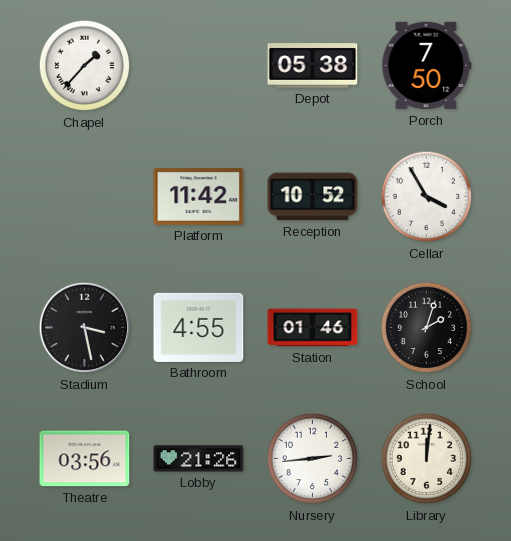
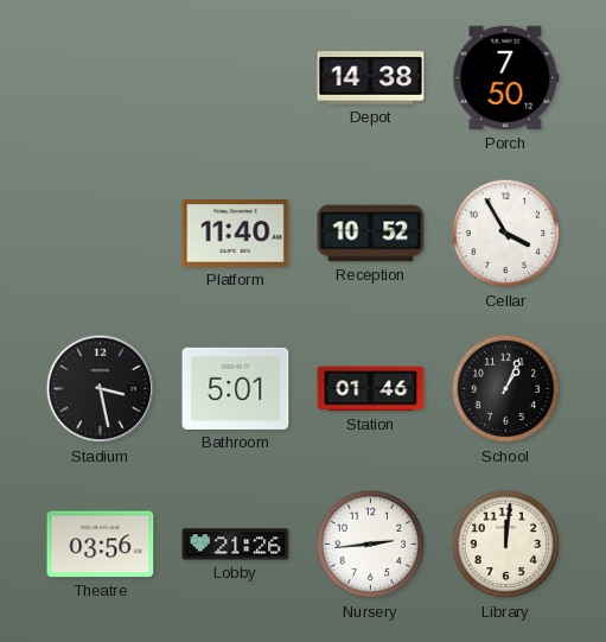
Chapel: 1:37 -> none
Depot: 05:38 -> 14:38
Platform: 11:42 -> 11:40
Bathroom: 4:55 -> 5:01
School: 2:03 -> 1:04
